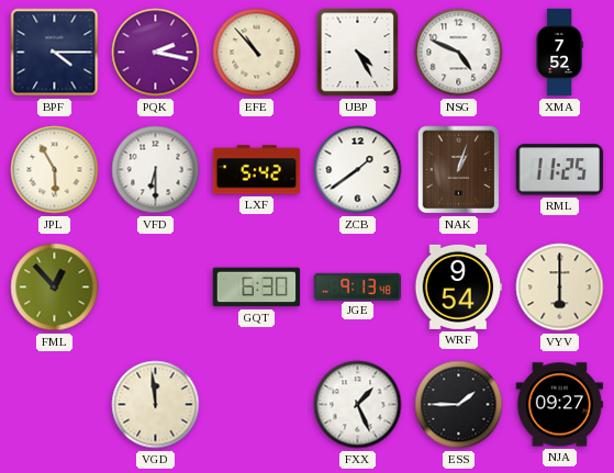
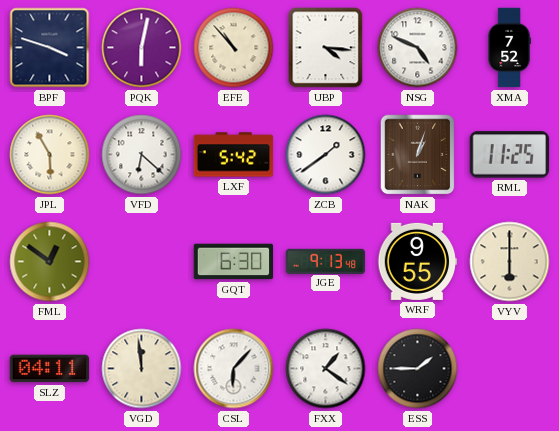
BPF: 4:15 -> 3:48
PQK: 2:17 -> 6:02
UBP: 4:25 -> 4:16
VFD: 6:30 -> 6:22
FML: 12:53 -> 12:51
WRF: 9:54 -> 9:55
SLZ: none -> 04:11
CSL: none -> 6:07
FXX: 1:26 -> 1:21
NJA: 09:27 -> none
